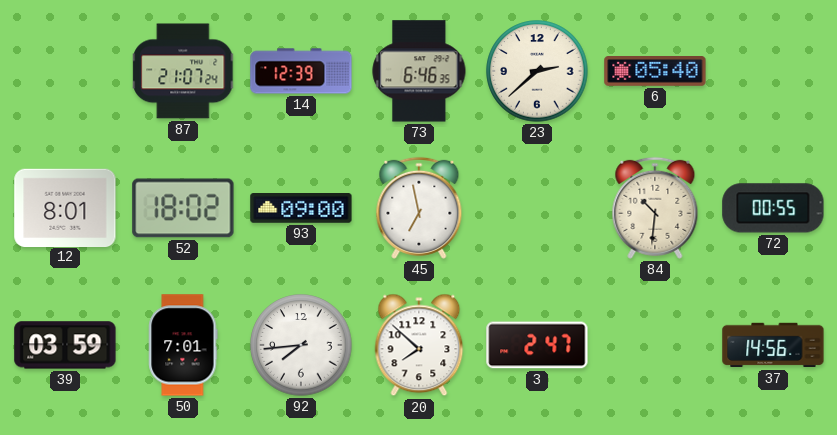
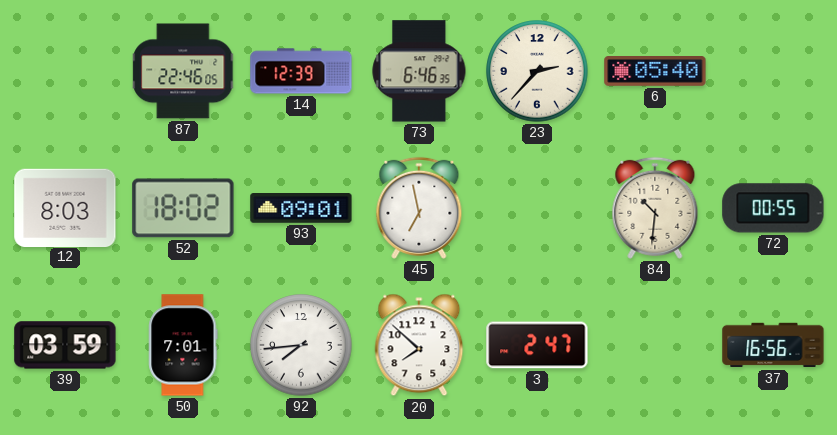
87: 21:07 -> 22:46
23: 2:38 -> 2:37
12: 8:01 -> 8:03
93: 09:00 -> 09:01
37: 14:56 -> 16:56
